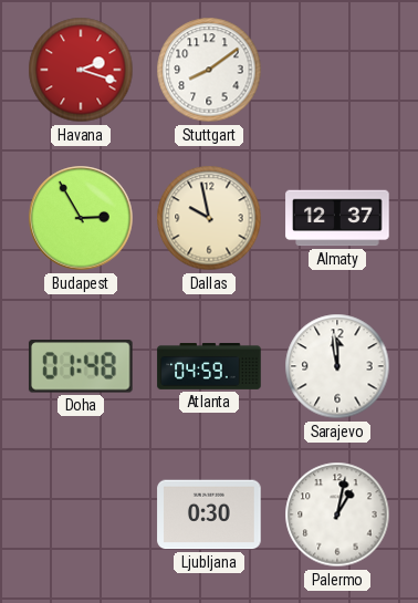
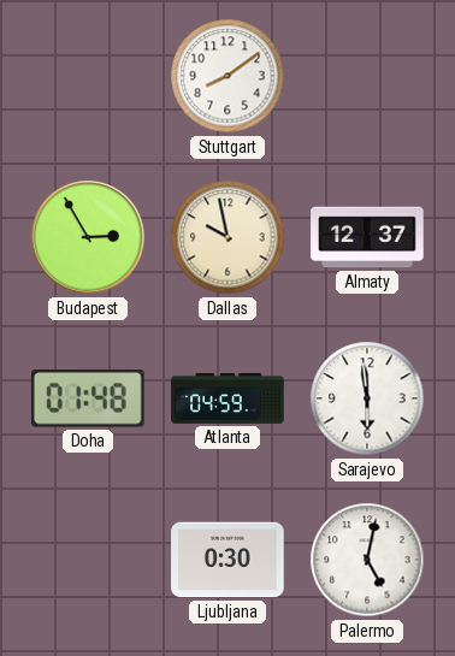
Havana: 2:18 -> none
Sarajevo: 11:59 -> 5:59
Palermo: 1:02 -> 5:02
